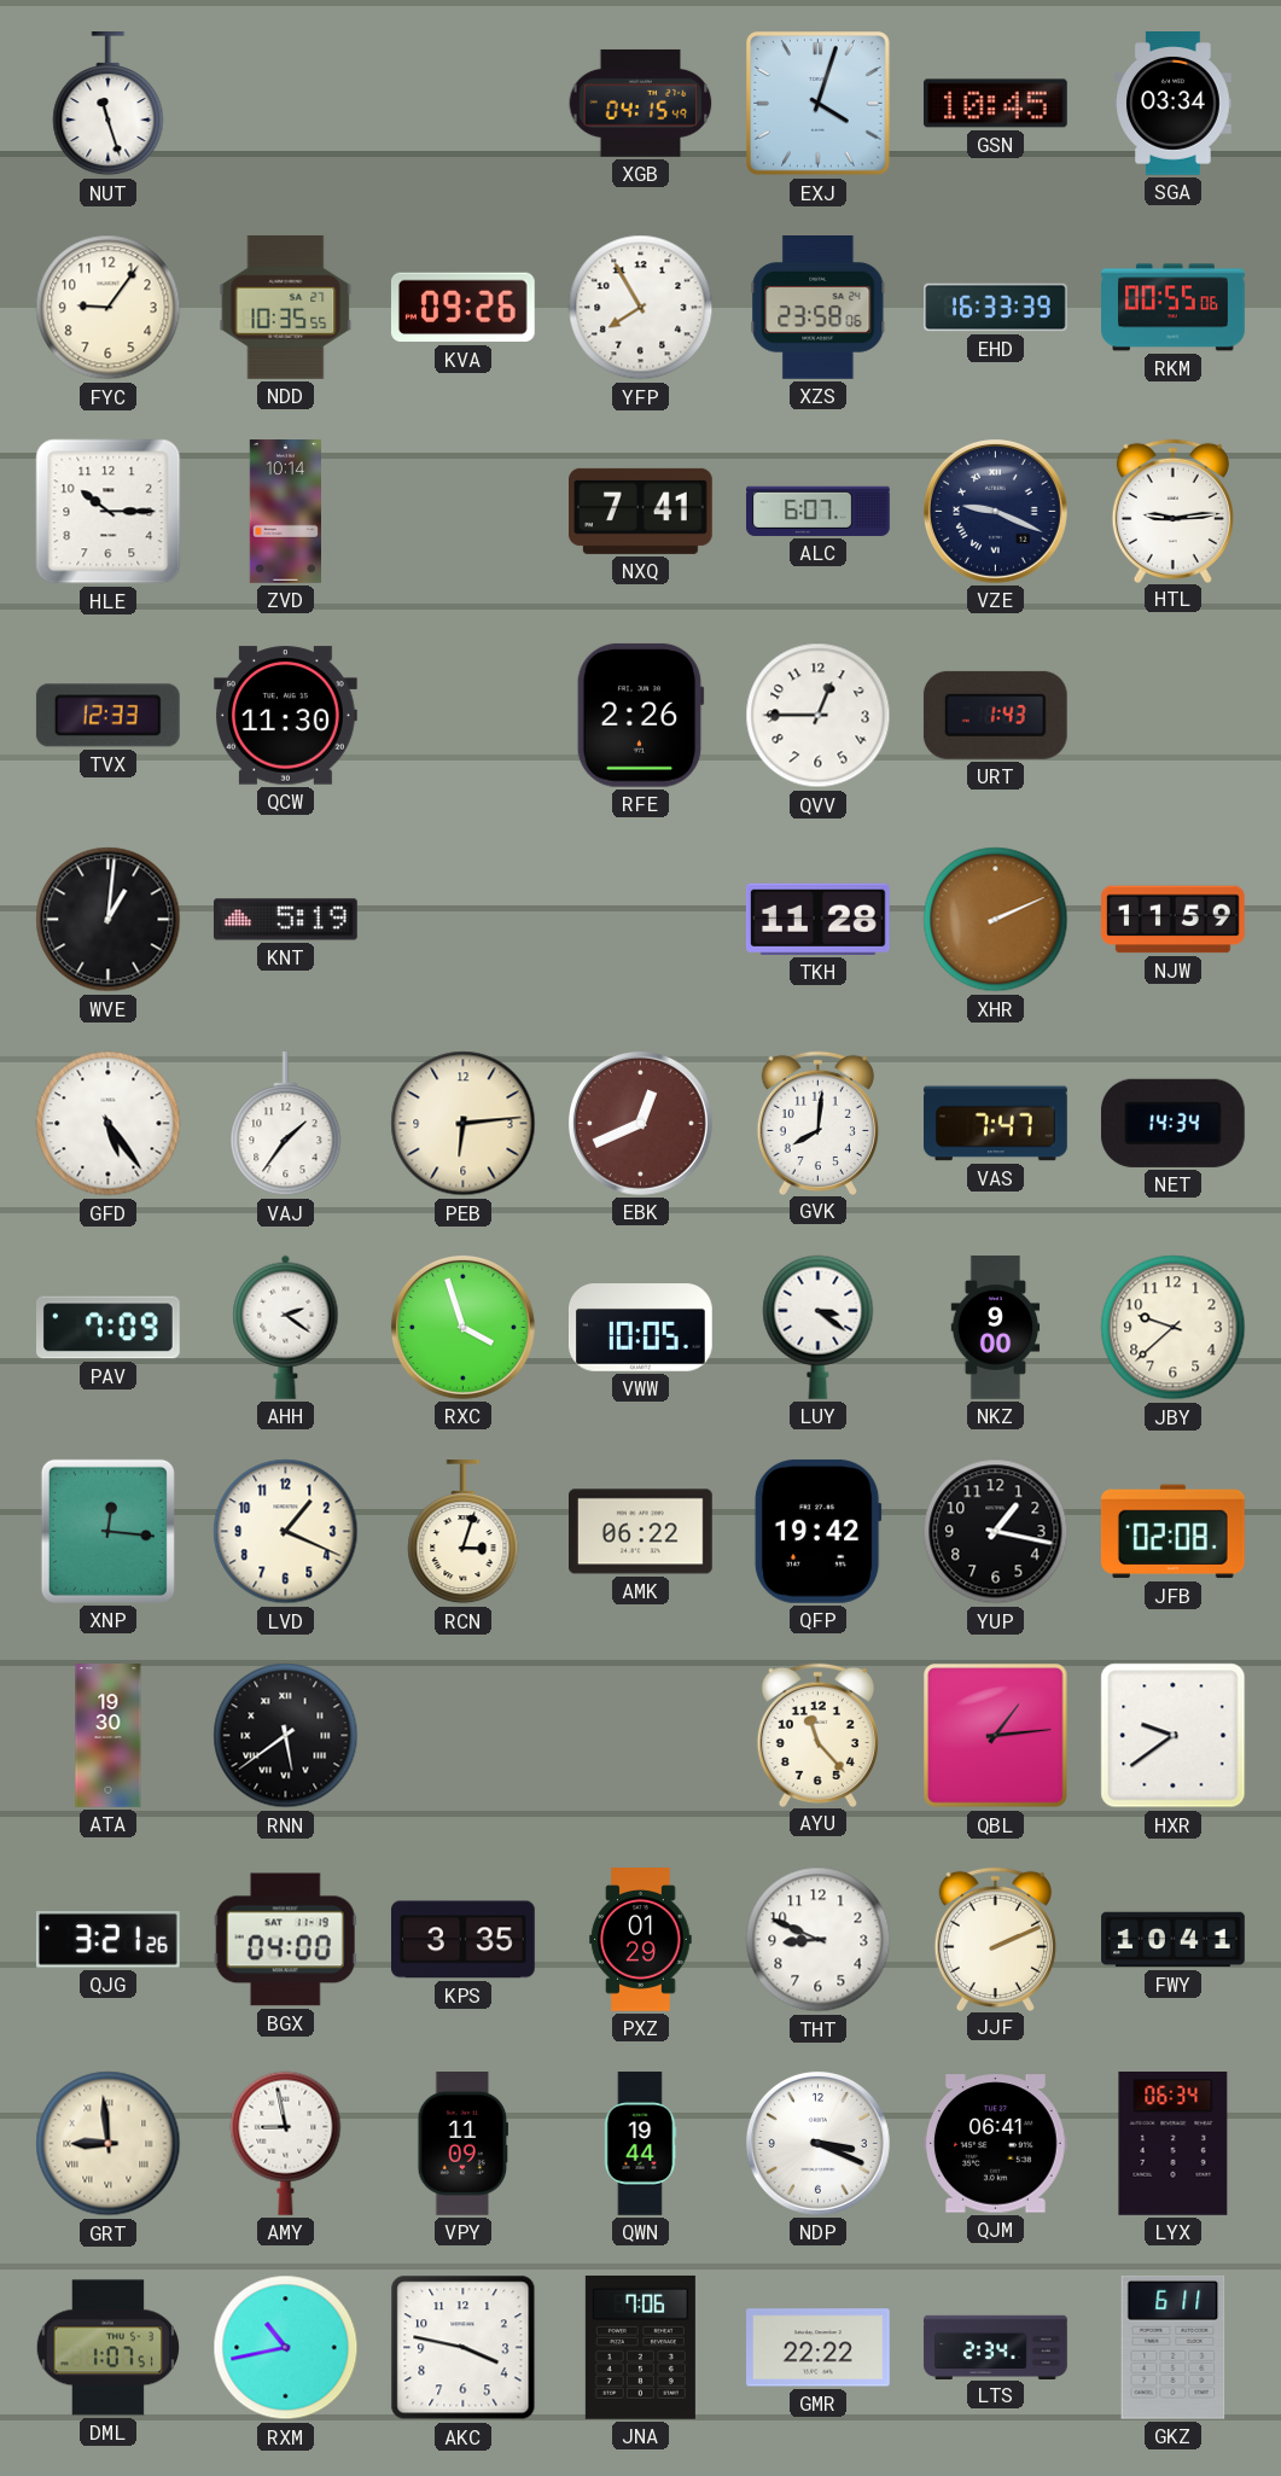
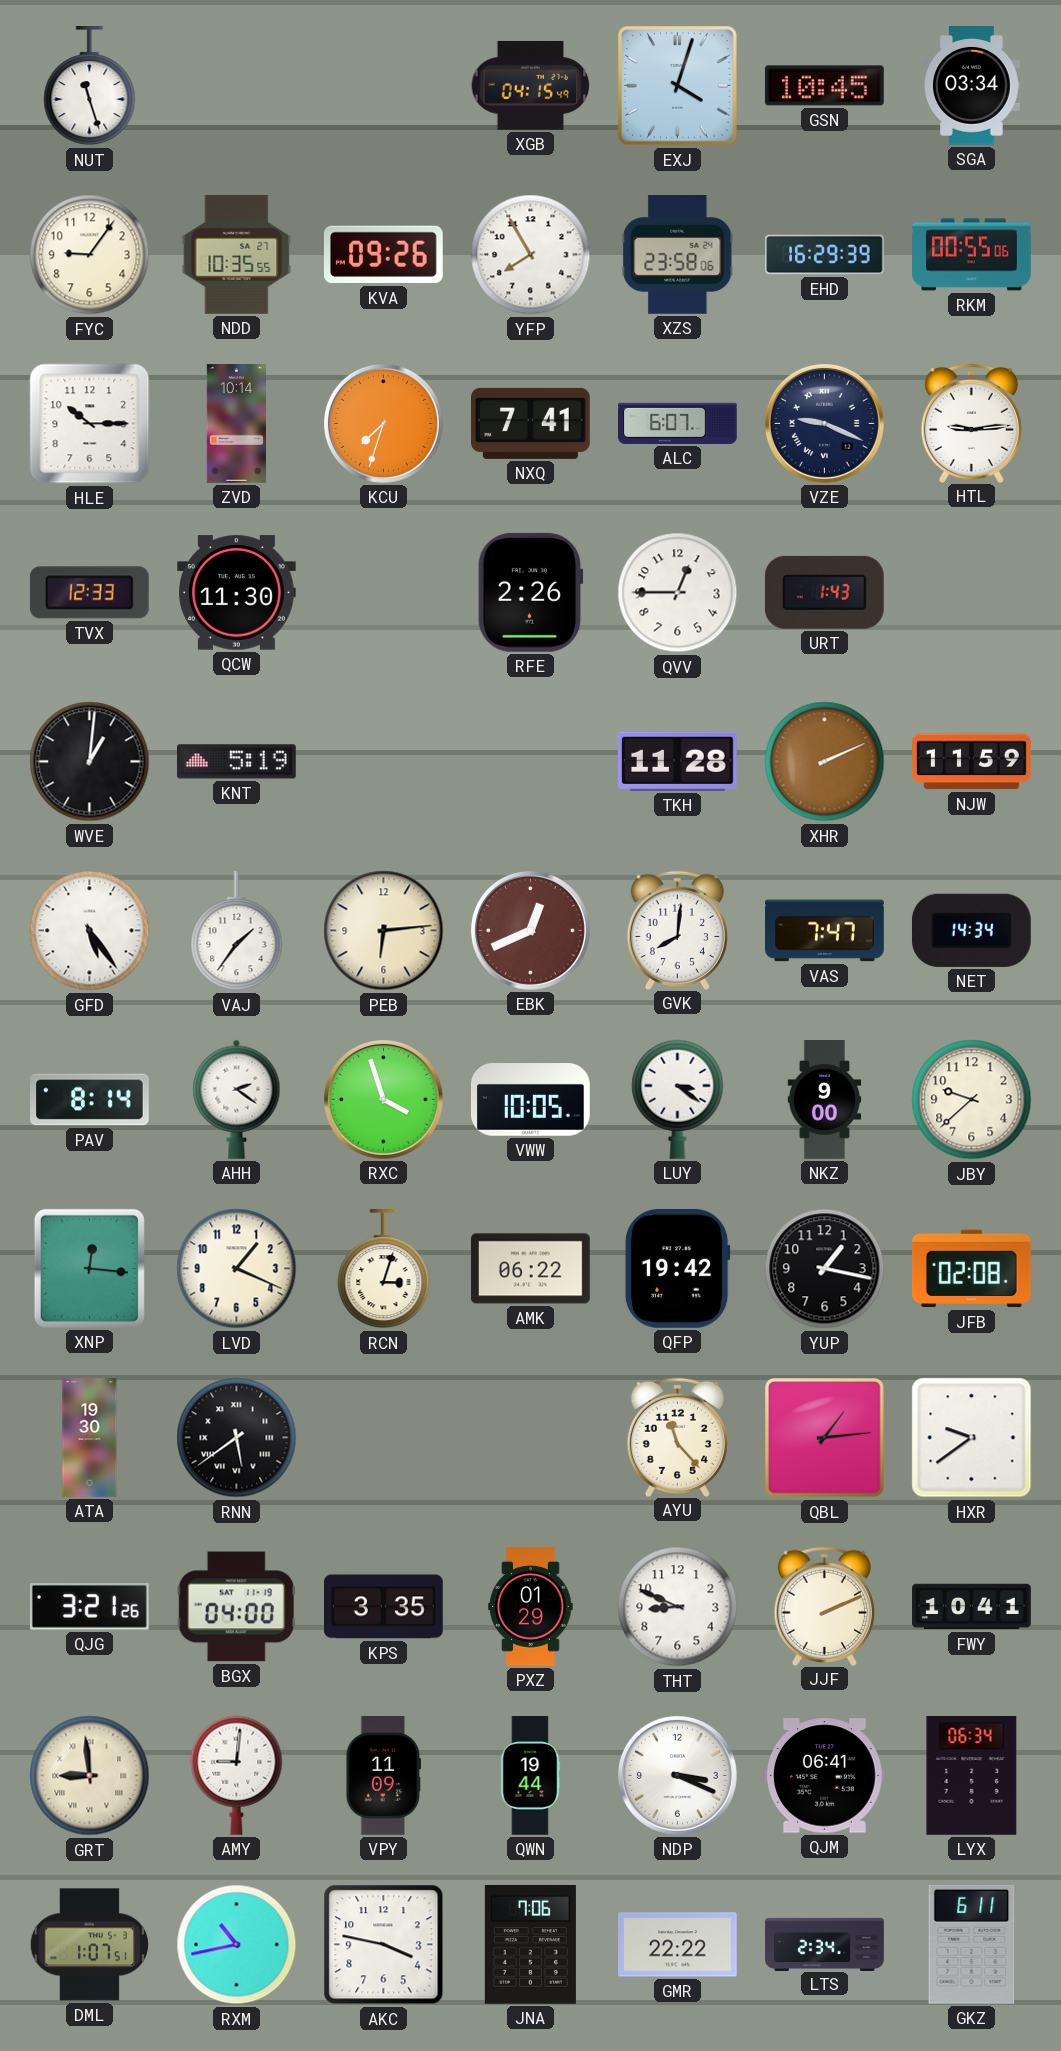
EHD: 16:33 -> 16:29
KCU: none -> 7:33
PAV: 7:09 -> 8:14
AMY: 8:58 -> 9:01
